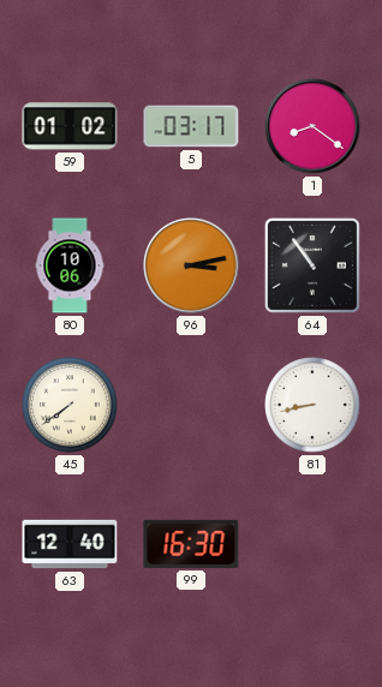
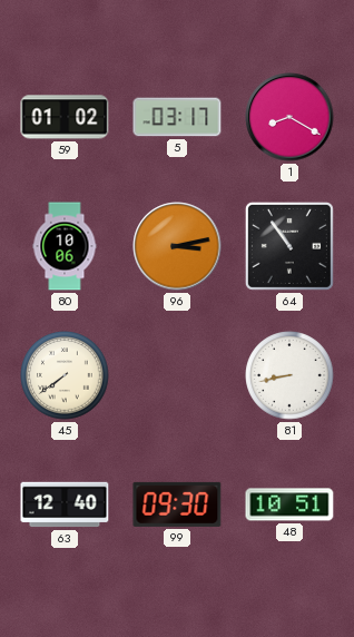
1: 8:21 -> 8:20
99: 16:30 -> 09:30
48: none -> 10:51
